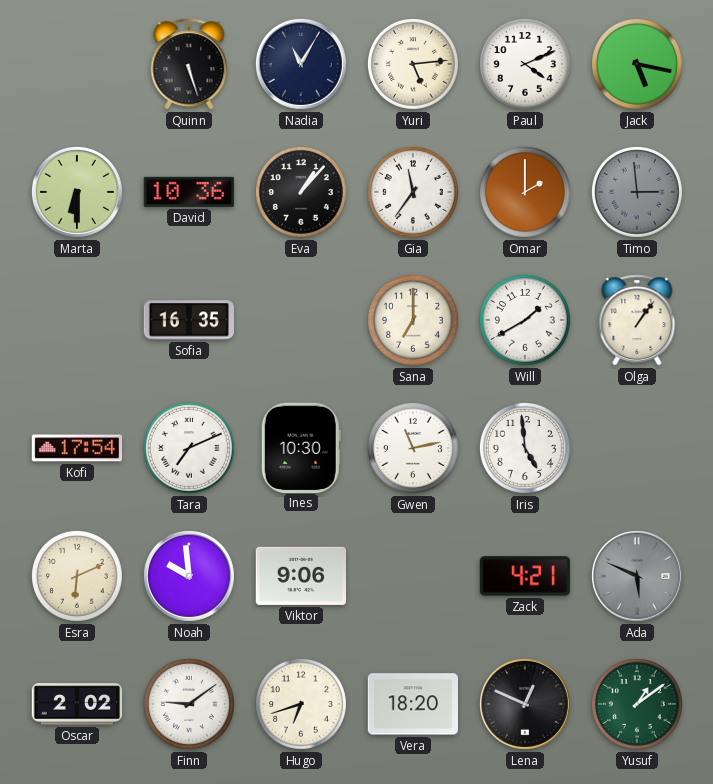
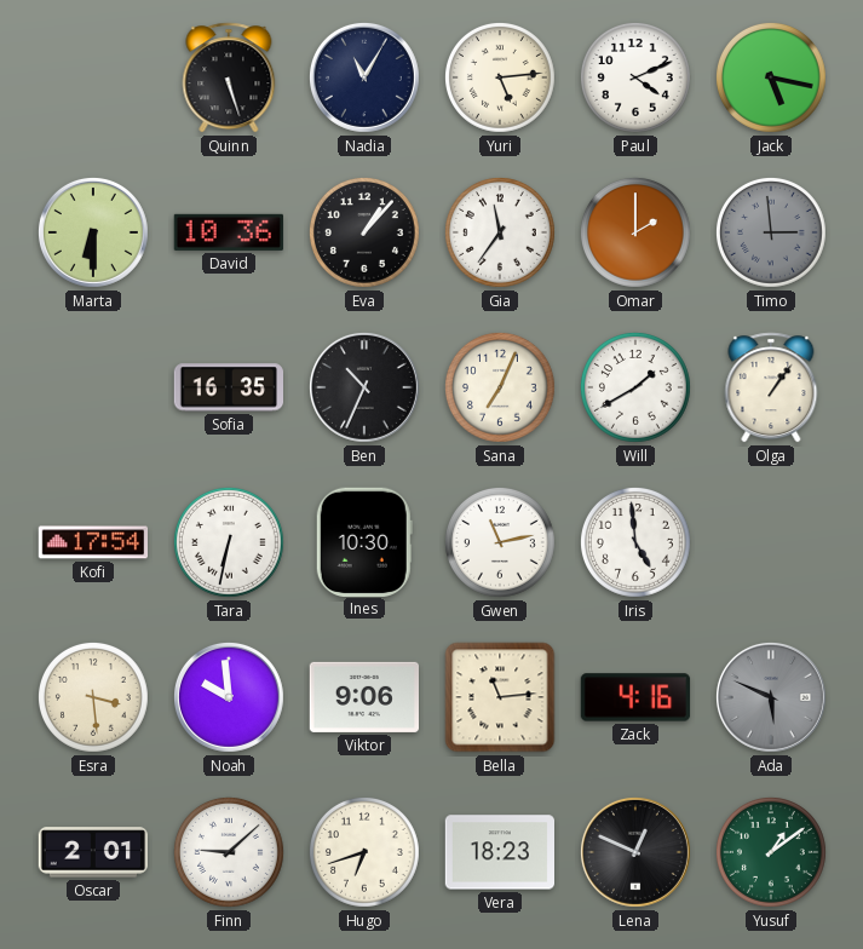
Ben: none -> 10:34
Sana: 7:00 -> 7:04
Tara: 7:11 -> 6:32
Esra: 6:11 -> 3:29
Bella: none -> 11:14
Zack: 4:21 -> 4:16
Oscar: 2:02 -> 2:01
Finn: 9:09 -> 9:08
Vera: 18:20 -> 18:23
